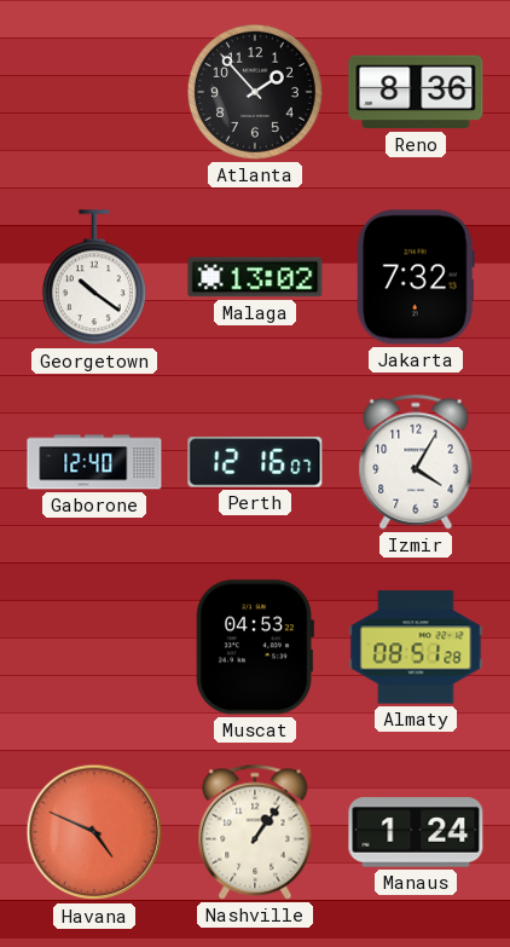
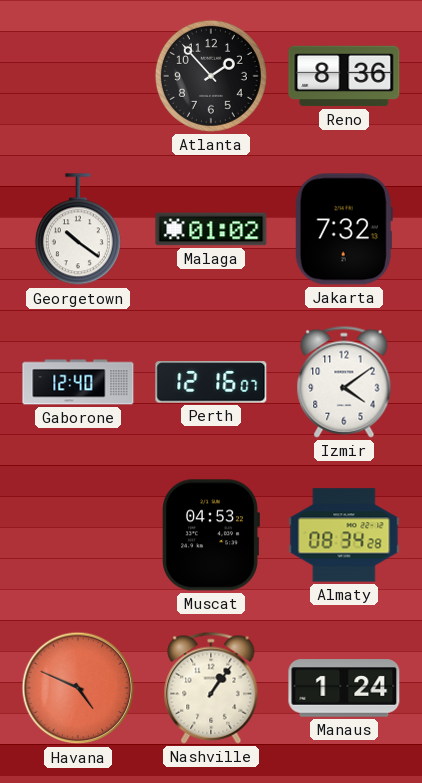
Malaga: 13:02 -> 01:02
Izmir: 4:05 -> 4:09
Almaty: 08:51 -> 08:34
